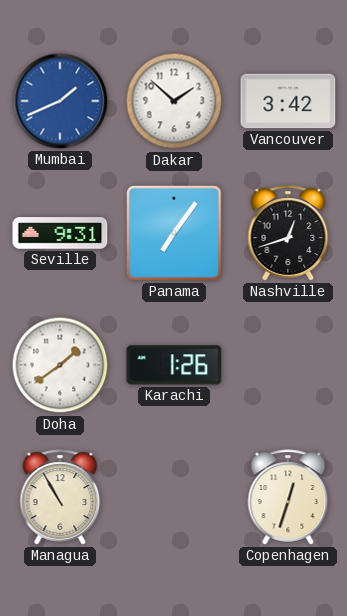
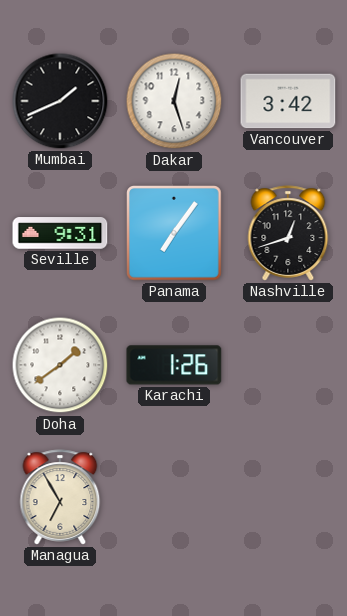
Mumbai dial: blue -> black
Dakar: 1:52 -> 12:27
Managua: 10:55 -> 6:55
Copenhagen: 12:33 -> none
